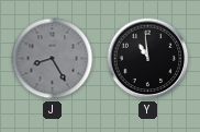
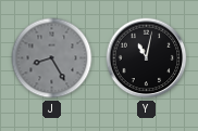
Y: 10:59 -> 11:02
